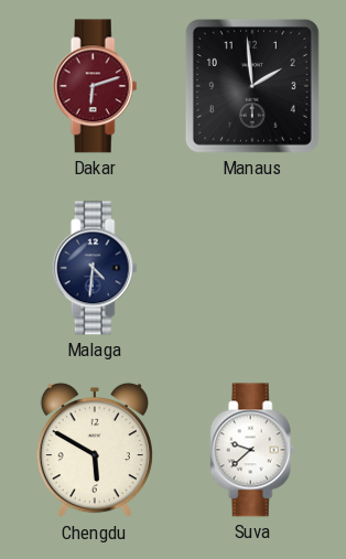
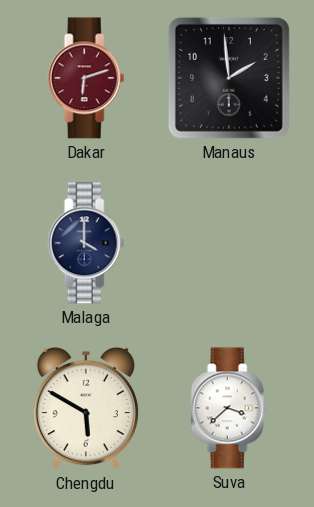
Malaga: 4:31 -> 4:00
Suva: 9:38 -> 3:38
